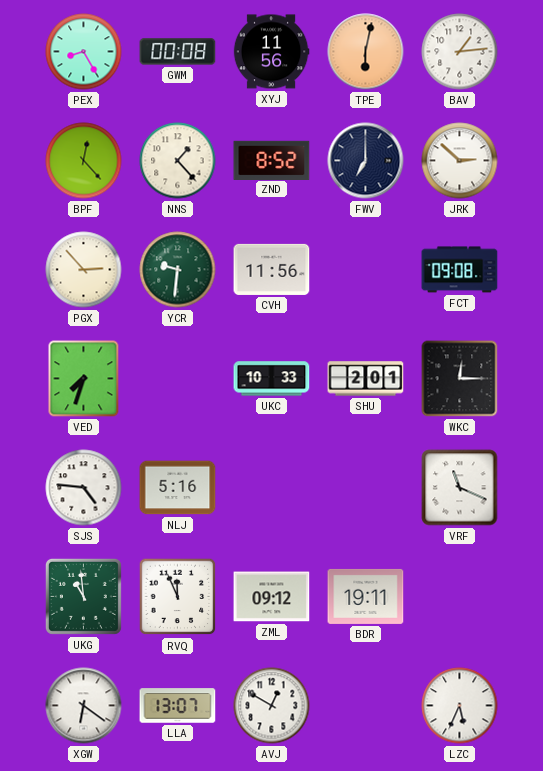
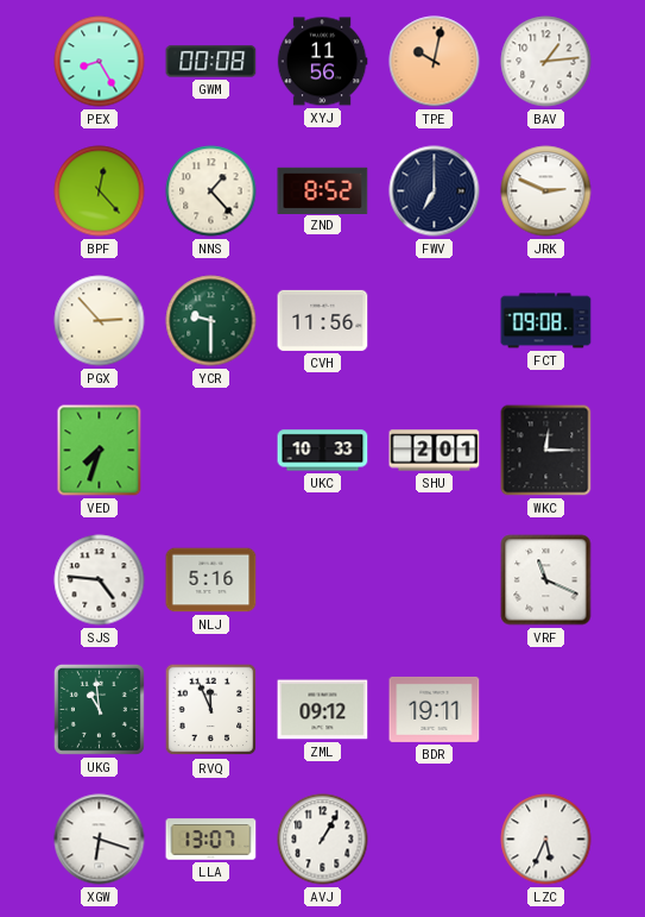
TPE: 6:02 -> 10:02
JRK: 2:52 -> 2:49
YCR: 9:31 -> 9:30
XGW: 6:21 -> 6:18
AVJ: 12:50 -> 1:05
